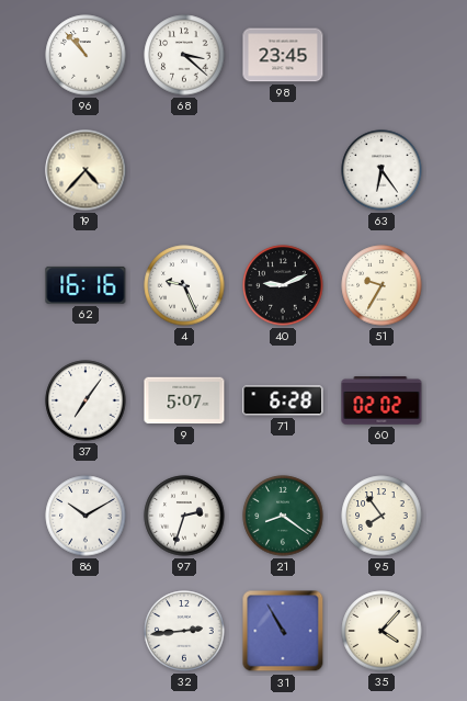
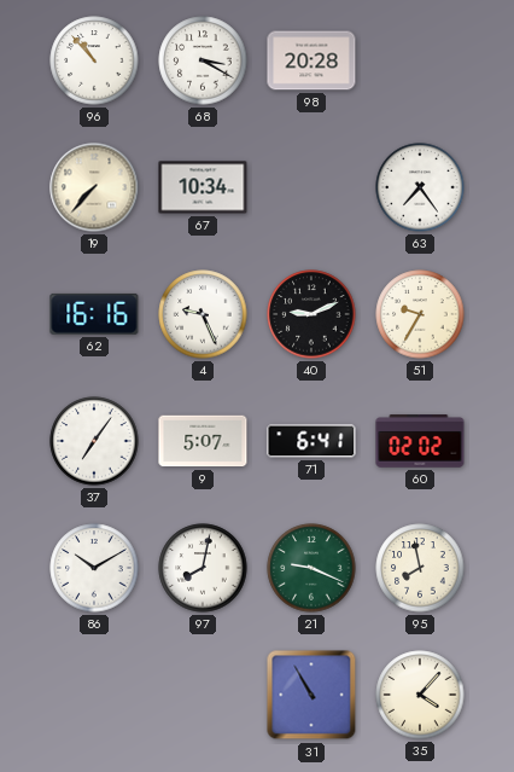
68: 3:22 -> 3:20
98: 23:45 -> 20:28
19: 4:37 -> 7:37
67: none -> 10:34
63: 6:24 -> 7:24
71: 6:28 -> 6:41
97: 2:33 -> 8:02
21: 8:21 -> 9:19
95: 7:54 -> 7:58
32: 2:44 -> none
